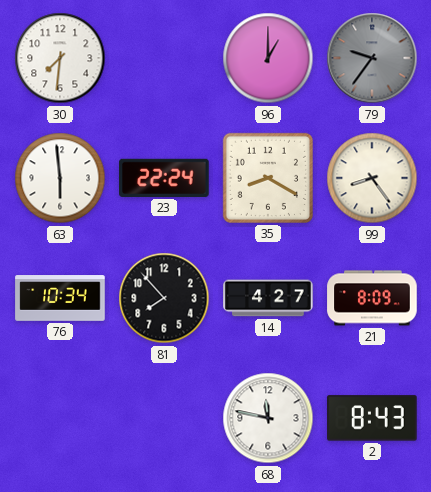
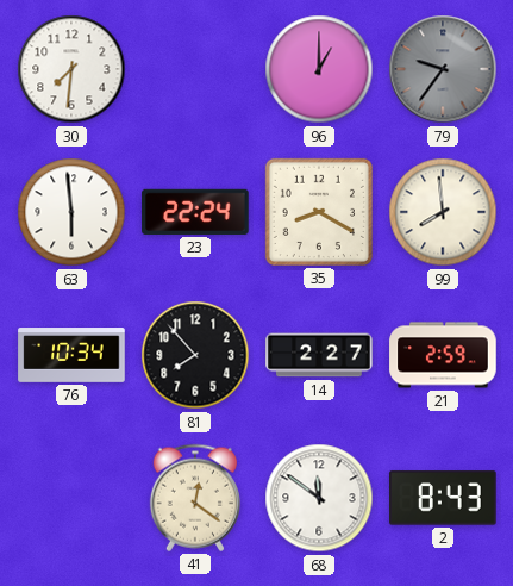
99: 8:24 -> 7:59
14: 4:27 -> 2:27
21: 8:09 -> 2:59
41: none -> 12:21
68: 11:47 -> 11:51
